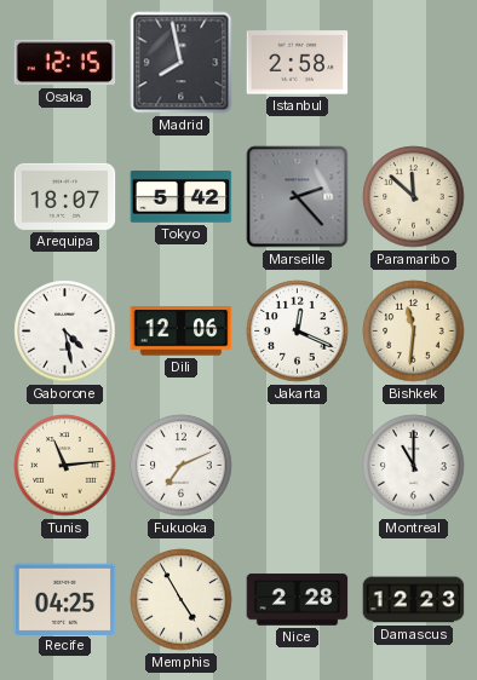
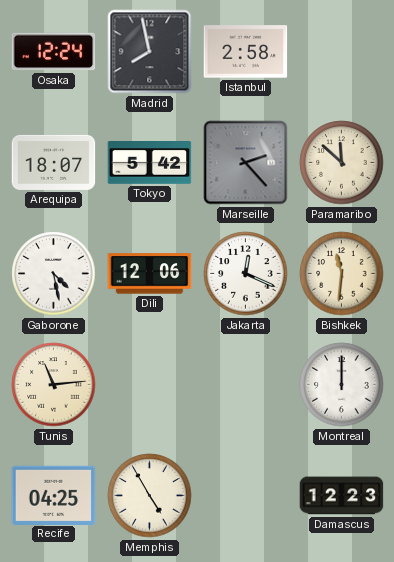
Osaka: 12:15 -> 12:24
Fukuoka: 7:11 -> none
Montreal: 11:00 -> 12:00
Nice: 2:28 -> none
